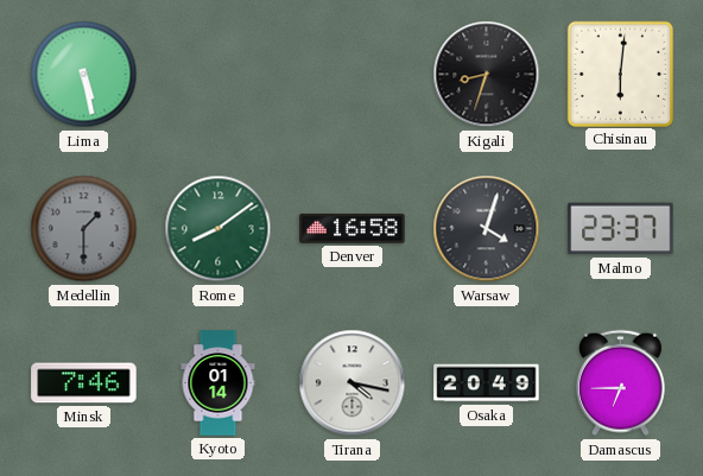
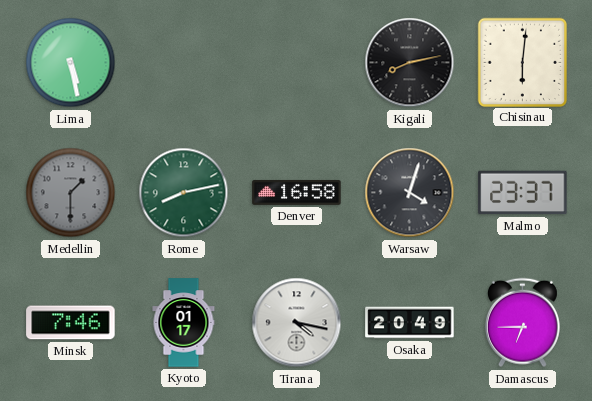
Kigali: 8:33 -> 8:13
Rome: 8:09 -> 8:13
Kyoto: 01:14 -> 01:17
